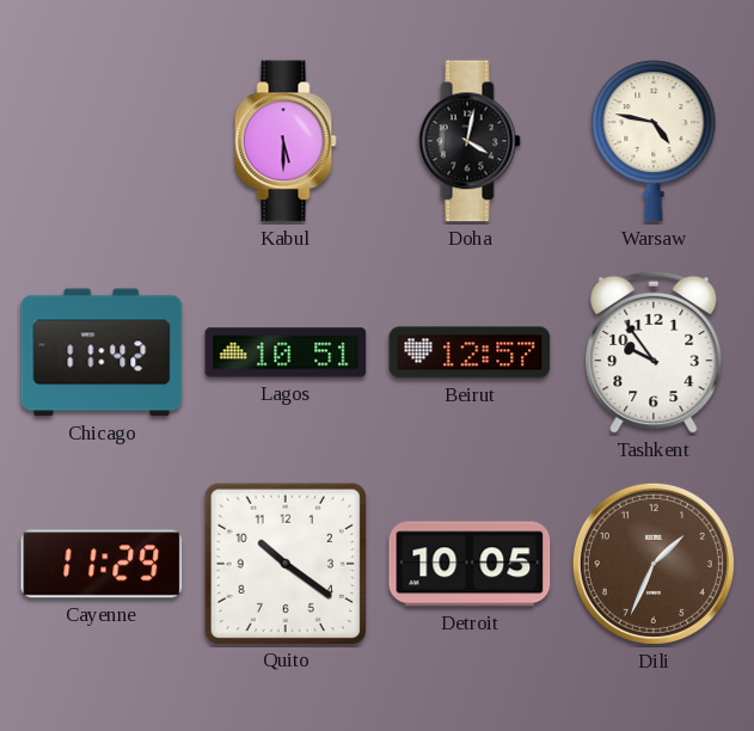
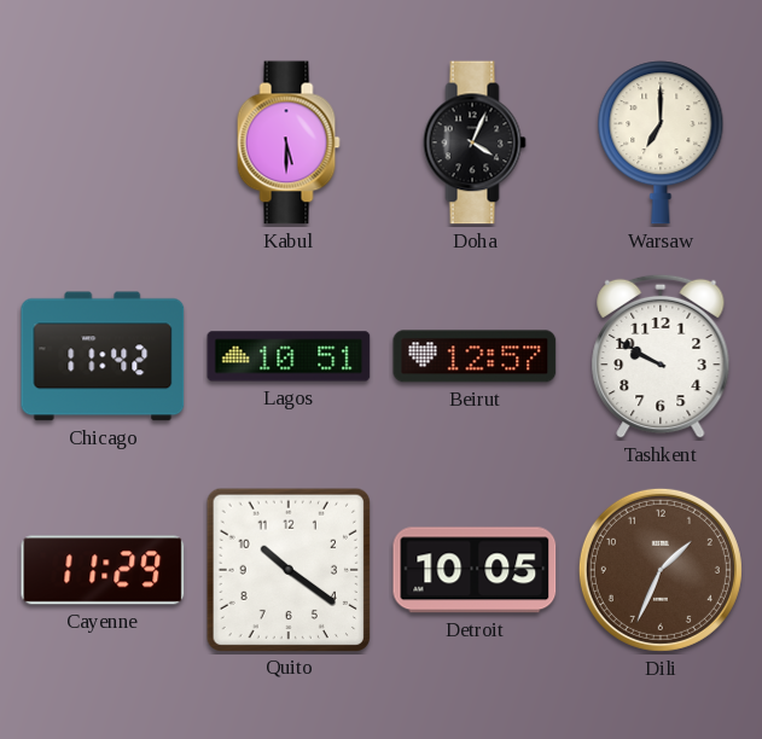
Doha: 4:02 -> 4:04
Warsaw: 4:47 -> 7:00
Tashkent: 9:54 -> 9:50
